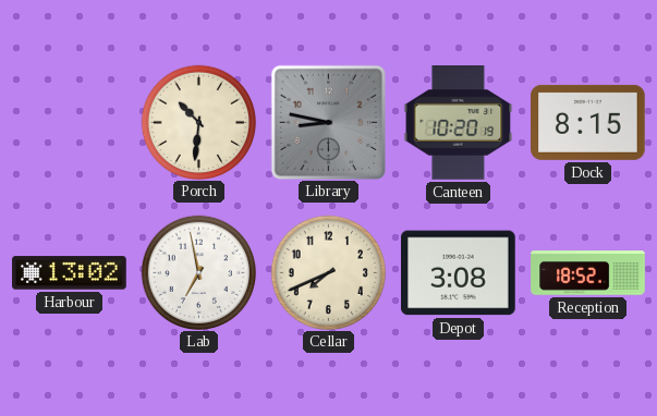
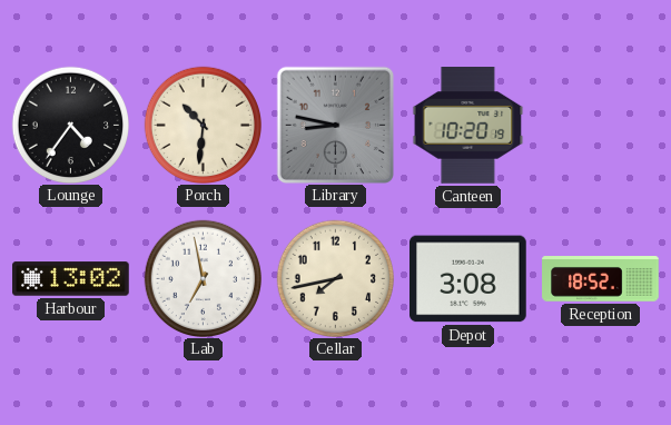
Lounge: none -> 4:36
Dock: 8:15 -> none
Cellar: 7:41 -> 7:43
